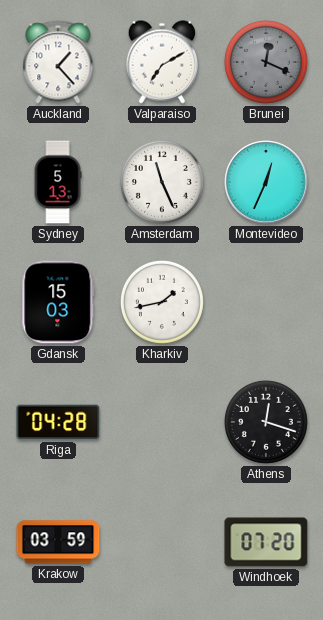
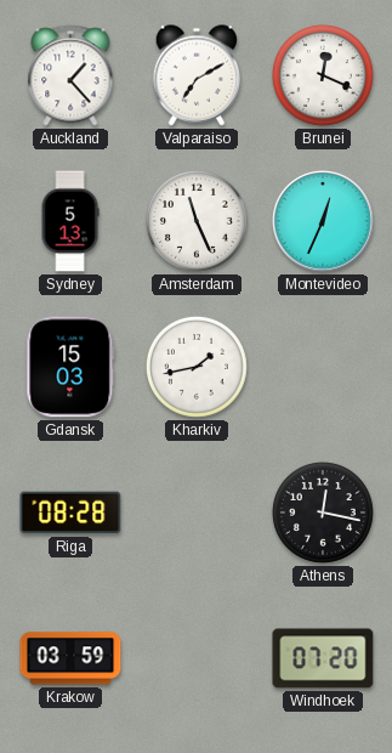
Brunei dial: grey -> white
Riga: 04:28 -> 08:28
Athens: 12:18 -> 12:17
